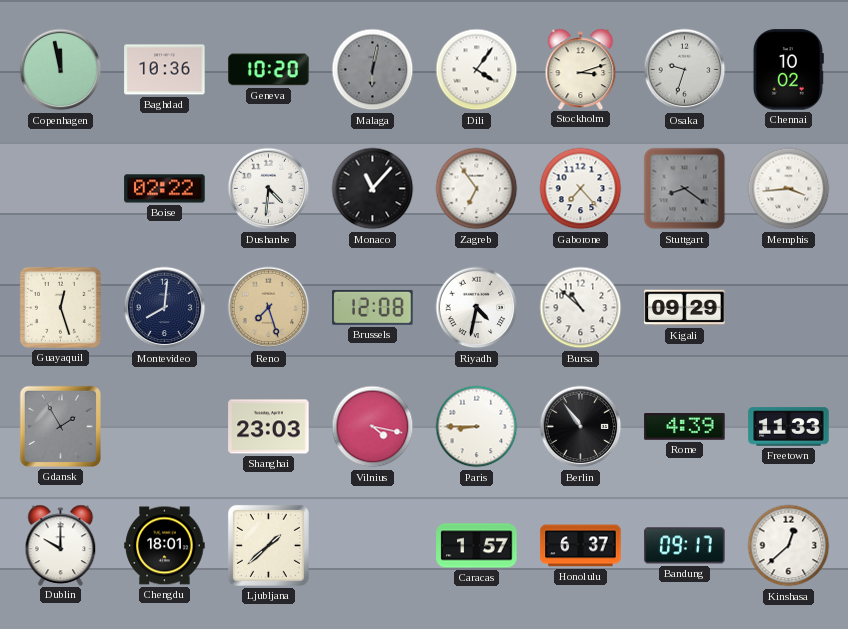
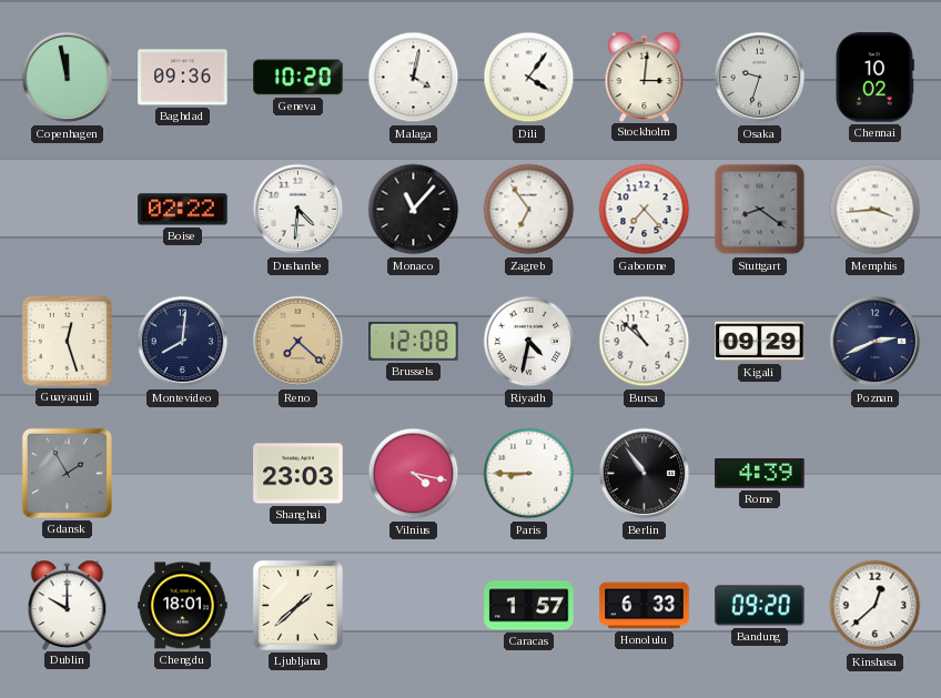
Baghdad: 10:36 -> 09:36
Malaga: 6:02 -> 4:02
Malaga dial: grey -> white
Stockholm: 3:12 -> 3:01
Reno: 7:27 -> 7:22
Poznan: none -> 2:41
Freetown: 11:33 -> none
Honolulu: 6:37 -> 6:33
Bandung: 09:17 -> 09:20
